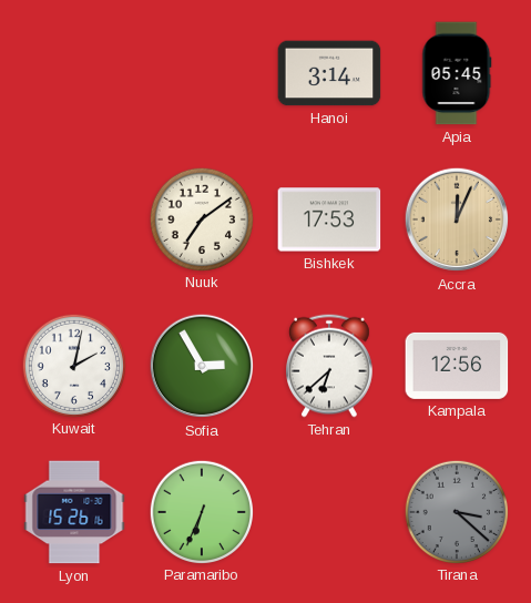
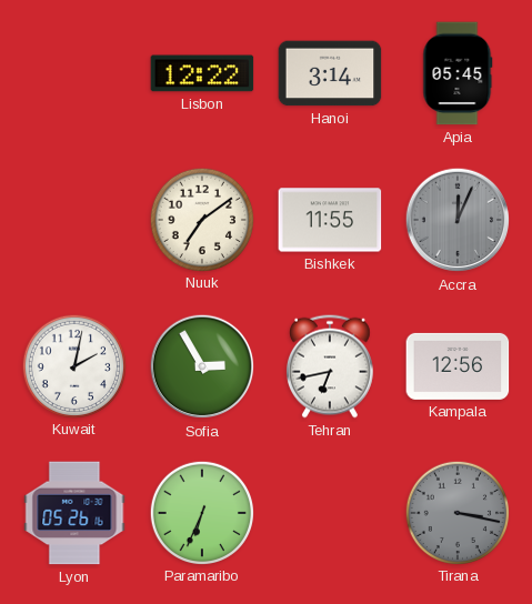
Lisbon: none -> 12:22
Bishkek: 17:53 -> 11:55
Accra dial: champagne -> grey
Tehran: 6:38 -> 6:43
Lyon: 15:26 -> 05:26
Tirana: 3:22 -> 3:17
